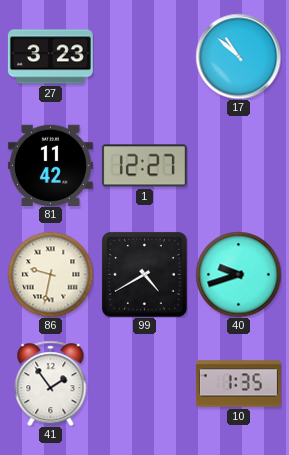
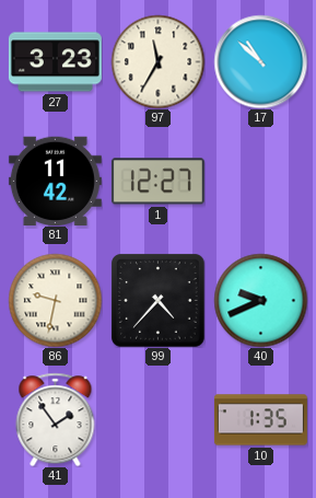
97: none -> 11:35
99: 4:40 -> 4:37
40: 9:42 -> 9:41
